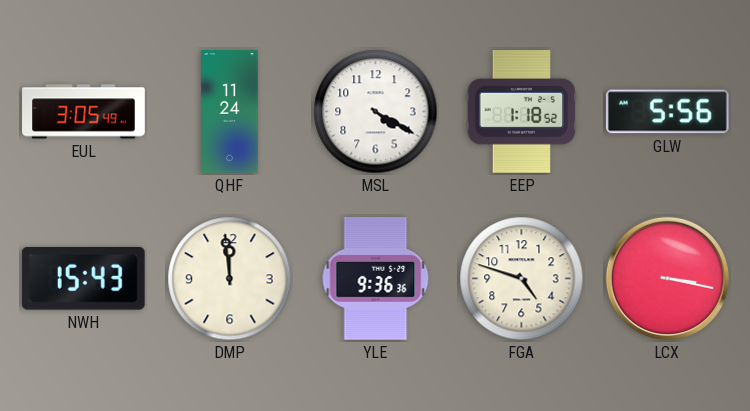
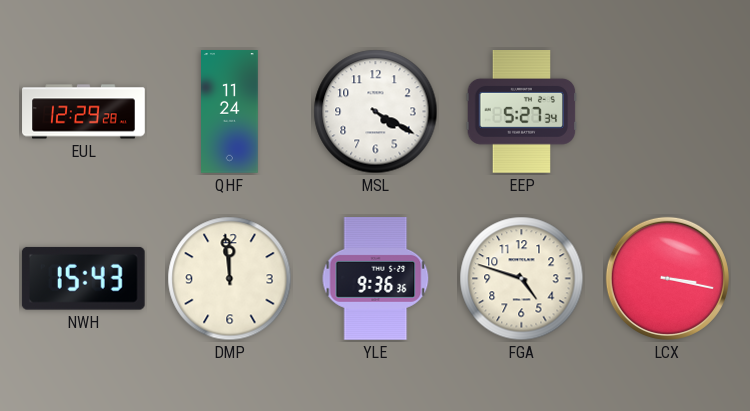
EUL: 3:05 -> 12:29
EEP: 1:18 -> 5:27
GLW: 5:56 -> none
